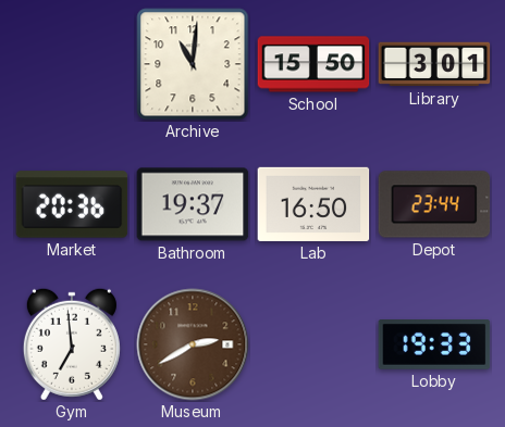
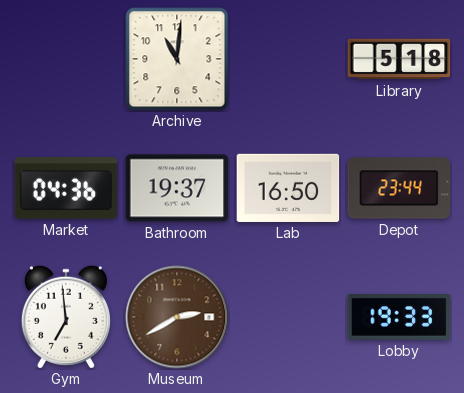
School: 15:50 -> none
Library: 3:01 -> 5:18
Market: 20:36 -> 04:36
